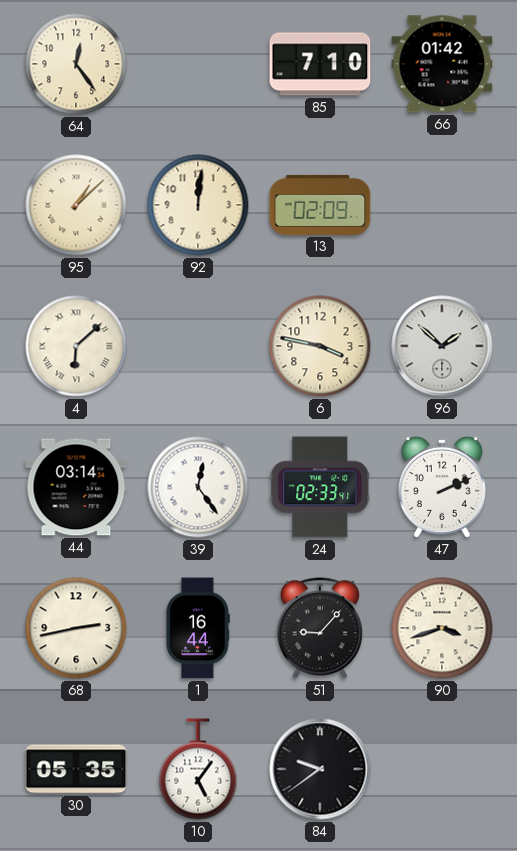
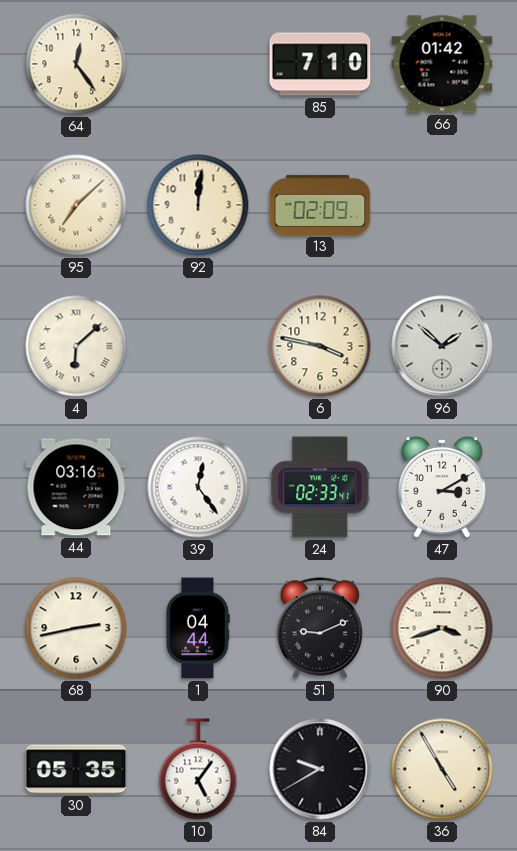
95: 1:08 -> 7:08
44: 03:14 -> 03:16
47: 2:11 -> 3:10
1: 16:44 -> 04:44
51: 9:07 -> 9:11
84: 9:39 -> 9:40
36: none -> 4:55
